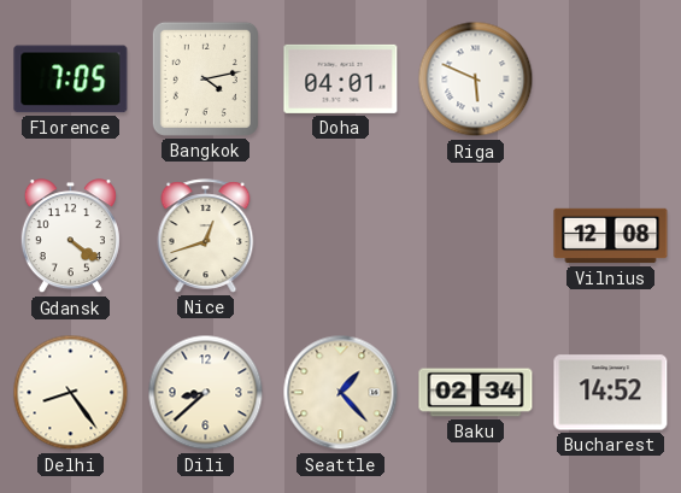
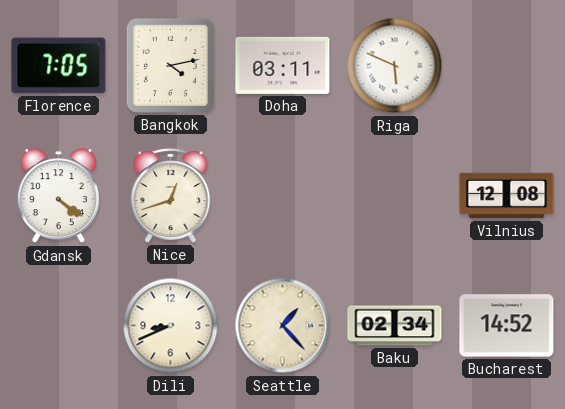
Doha: 04:01 -> 03:11
Delhi: 8:24 -> none
Dili: 8:38 -> 8:41
